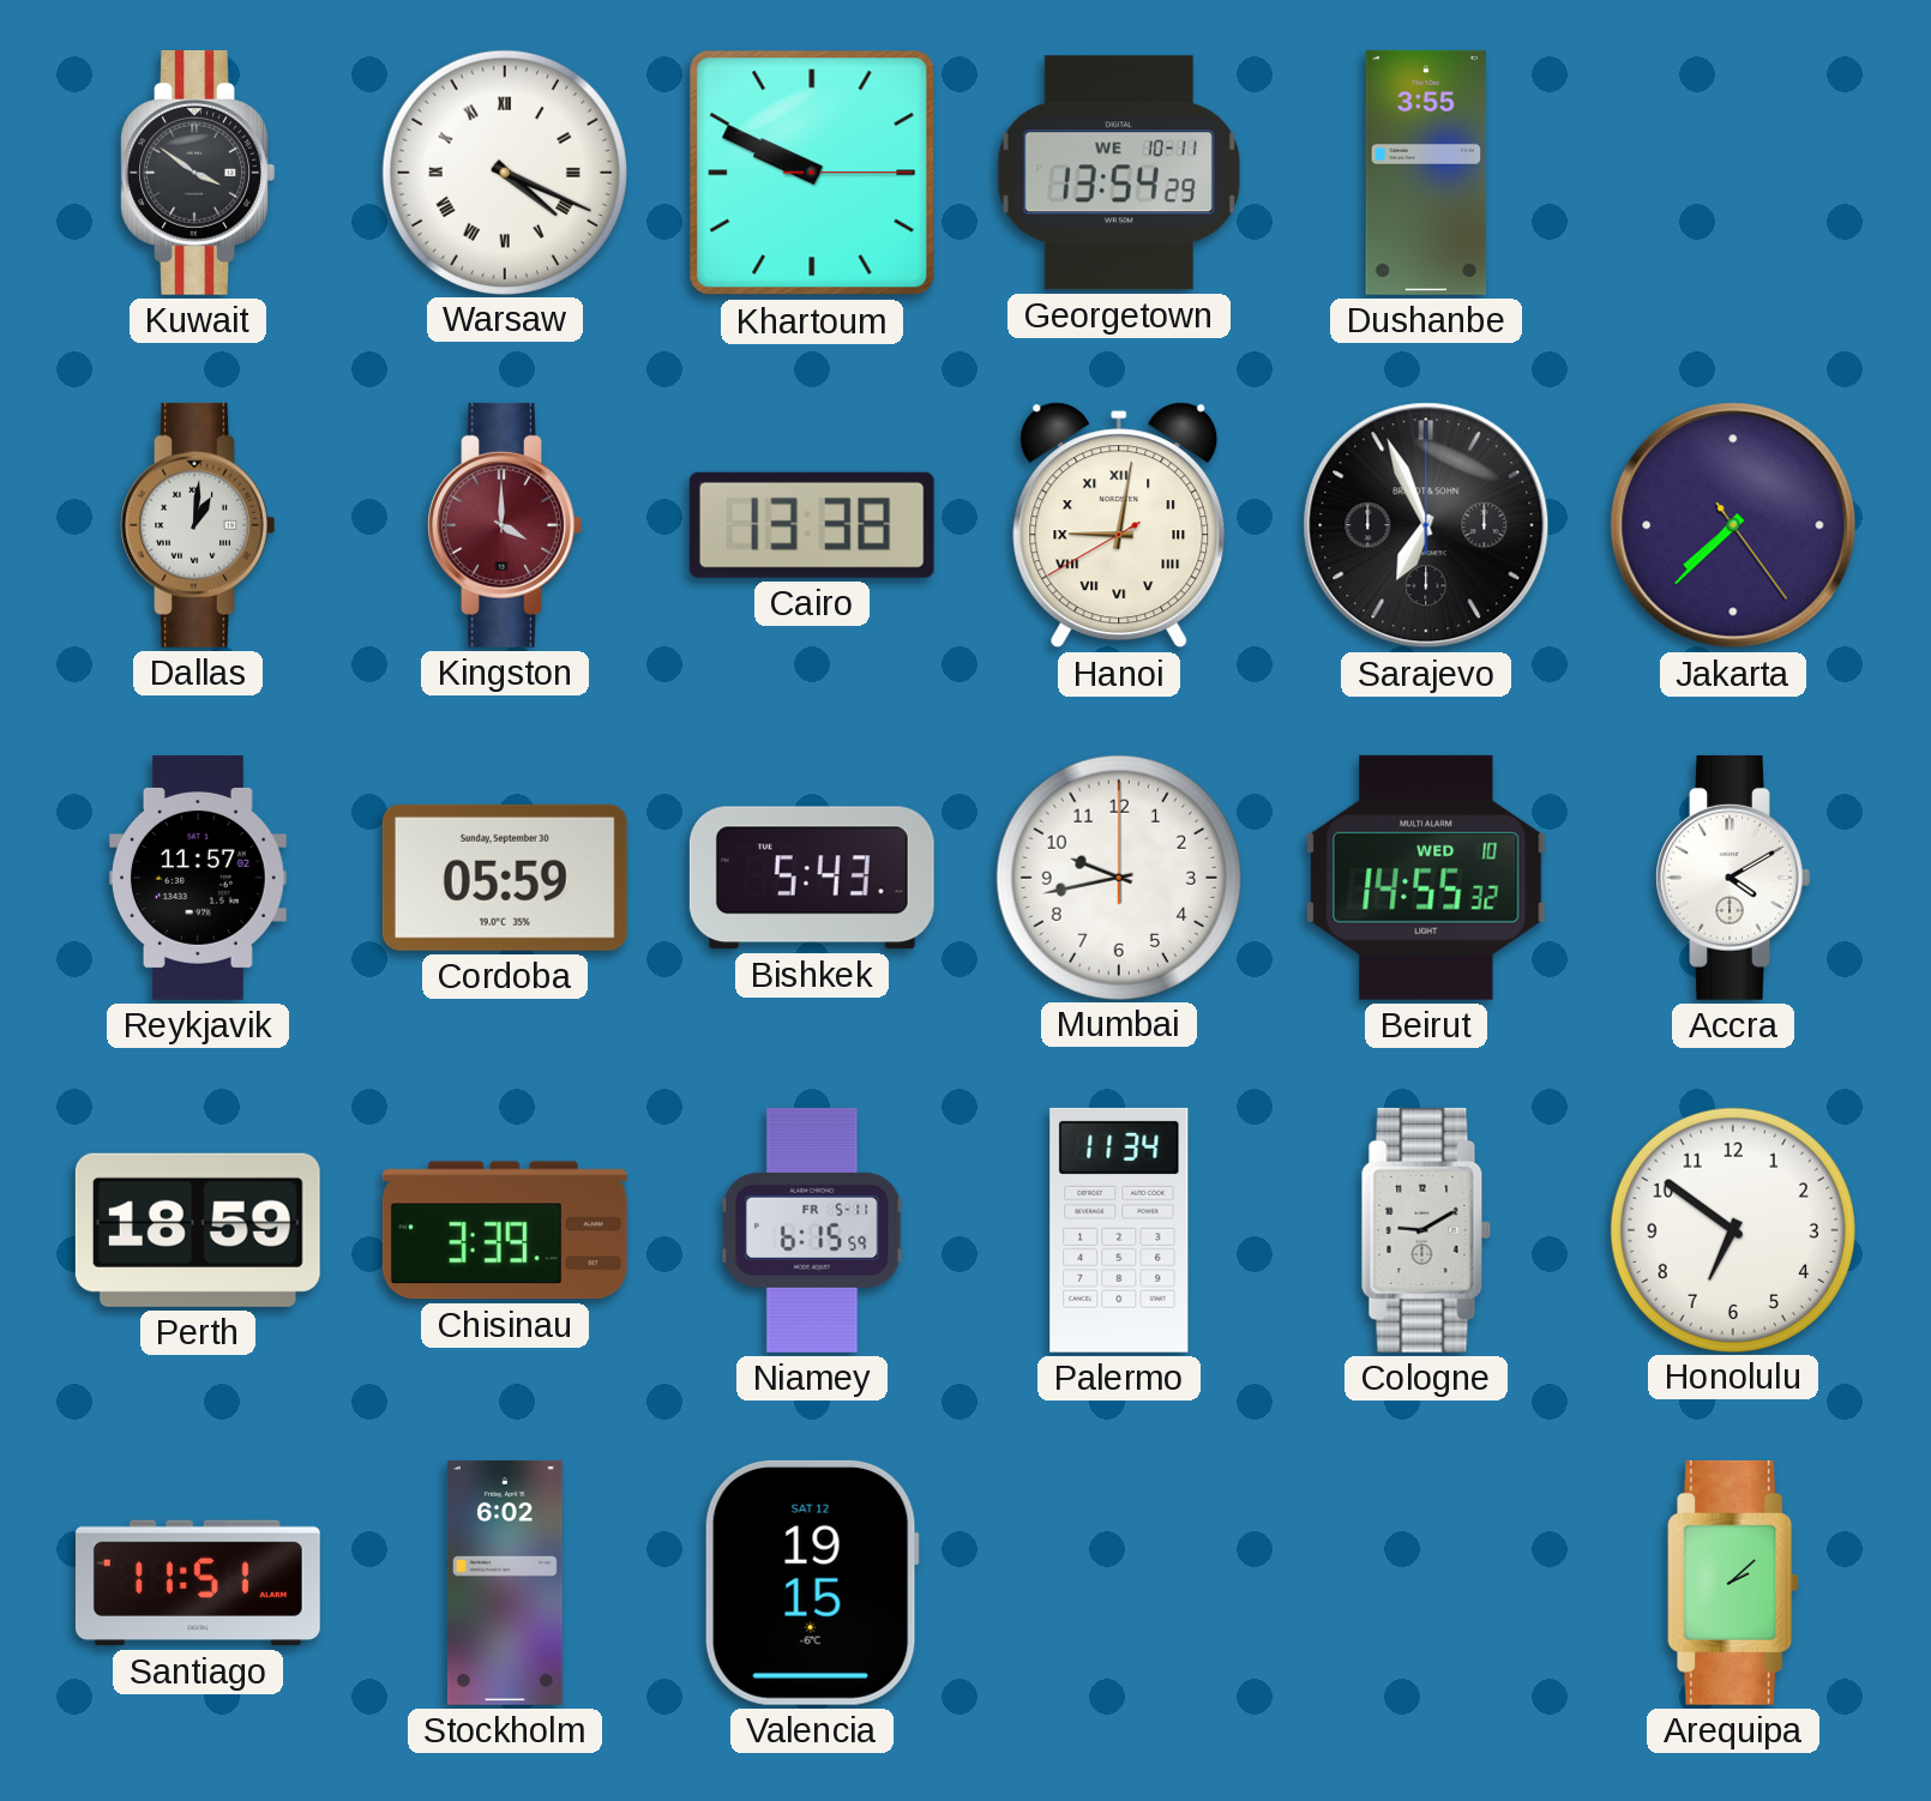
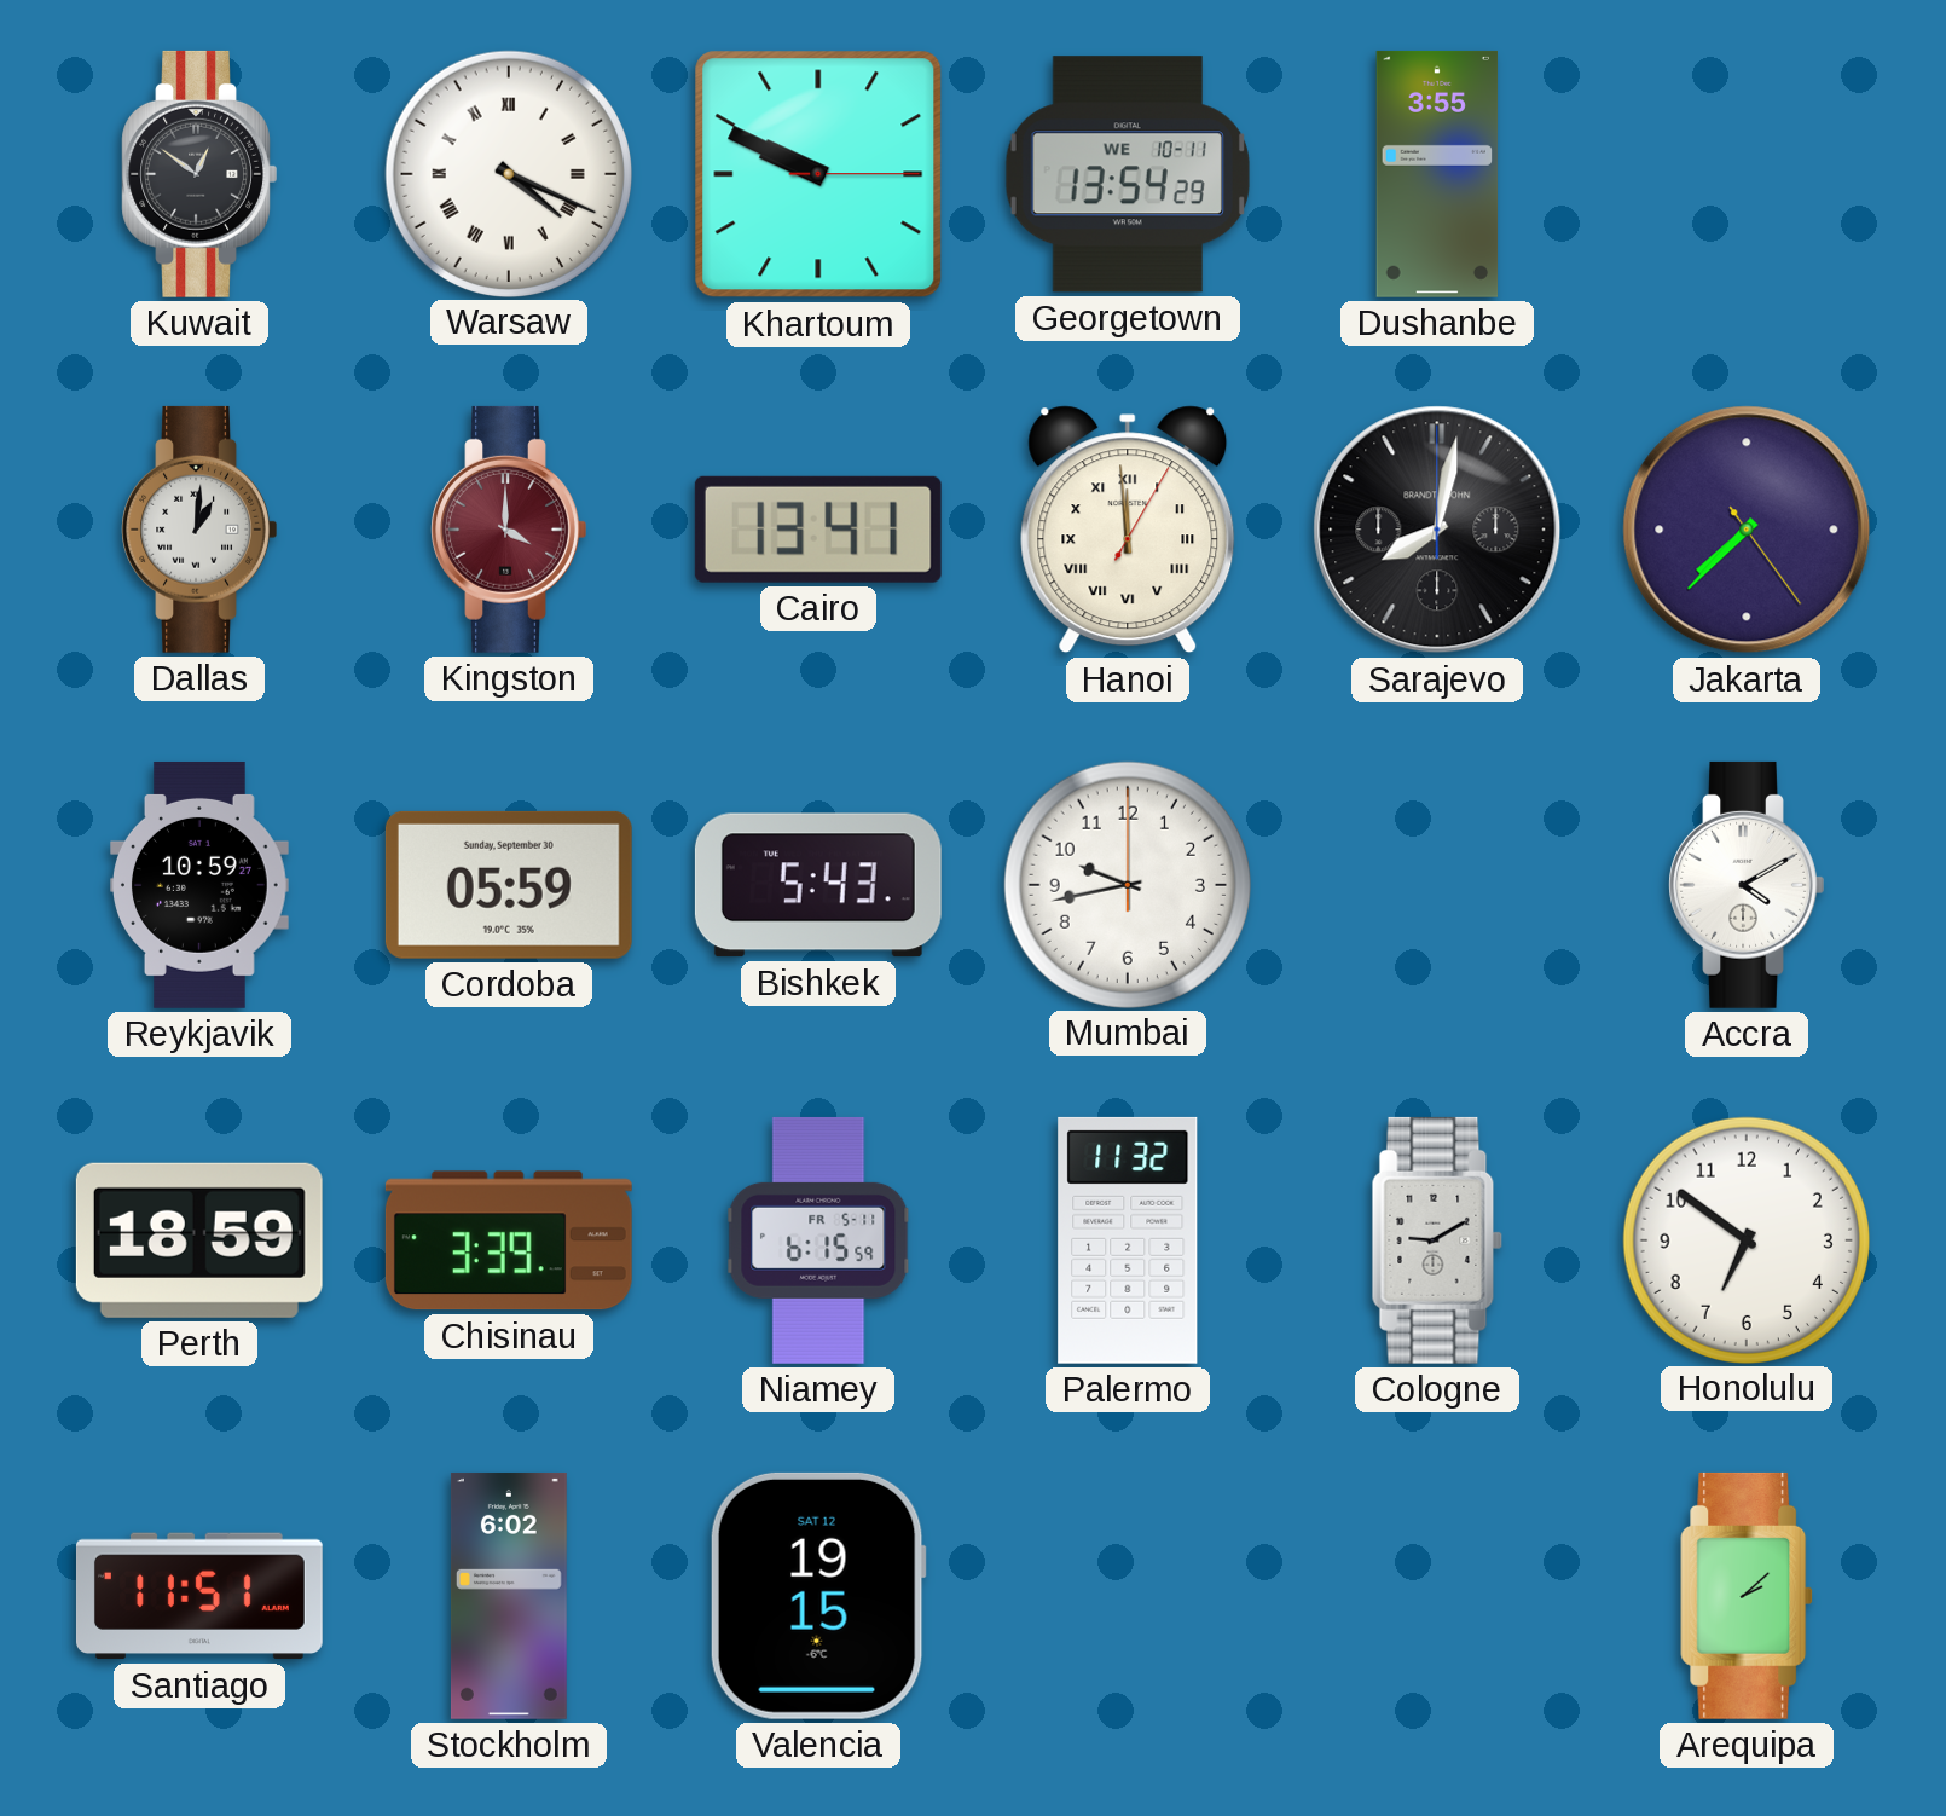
Kuwait: 3:51 -> 12:51
Cairo: 13:38 -> 13:41
Hanoi: 9:01 -> 11:59
Sarajevo: 6:56 -> 8:02
Reykjavik: 11:57 -> 10:59
Beirut: 14:55 -> none
Palermo: 11:34 -> 11:32
